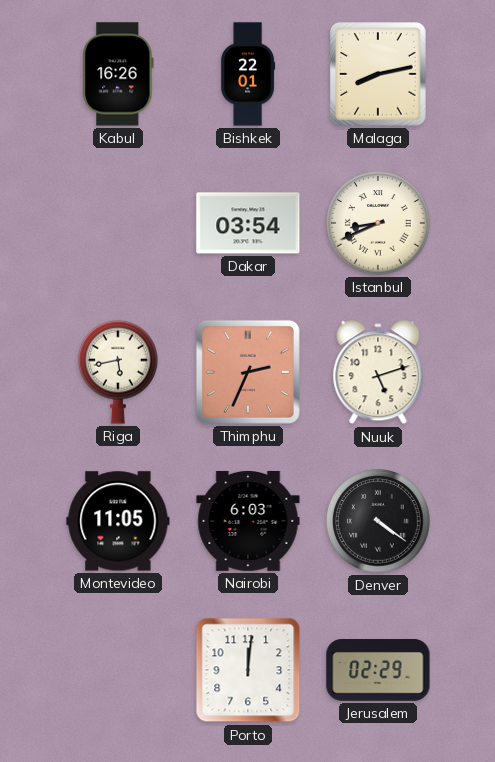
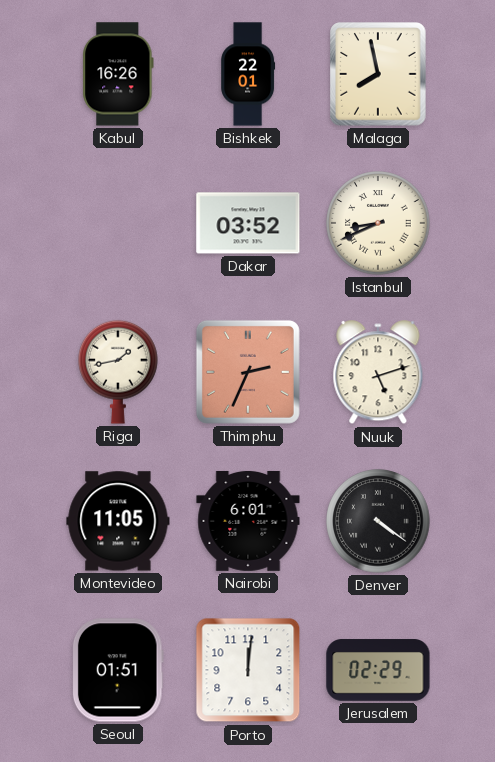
Malaga: 8:13 -> 7:58
Dakar: 03:54 -> 03:52
Riga: 5:43 -> 1:43
Nairobi: 6:03 -> 6:01
Seoul: none -> 01:51
